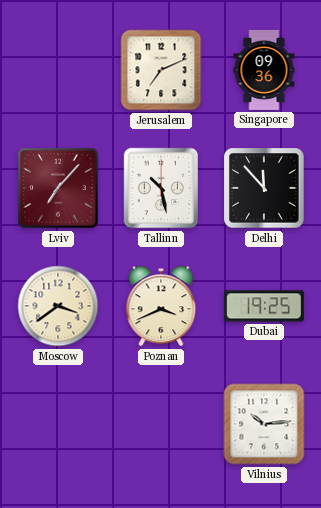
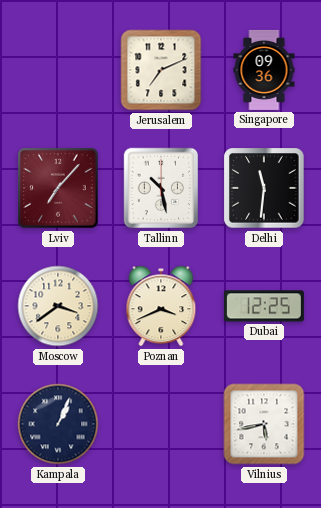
Delhi: 11:53 -> 11:31
Dubai: 19:25 -> 12:25
Kampala: none -> 1:04
Vilnius: 10:14 -> 5:43
